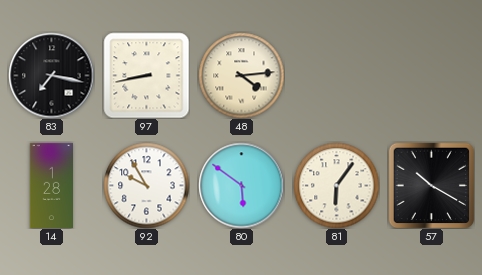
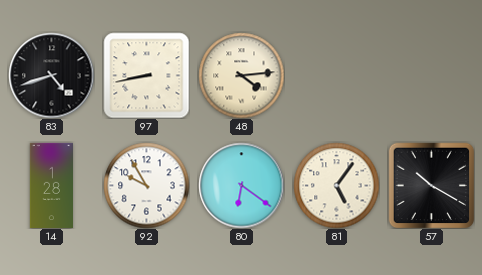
83: 7:17 -> 4:42
80: 5:51 -> 6:21
81: 6:06 -> 5:06
